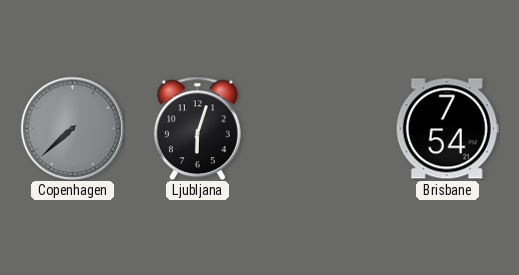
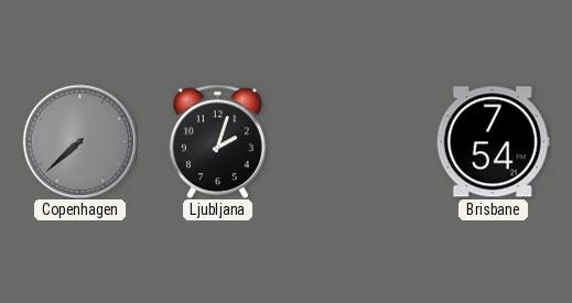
Ljubljana: 6:03 -> 2:03
